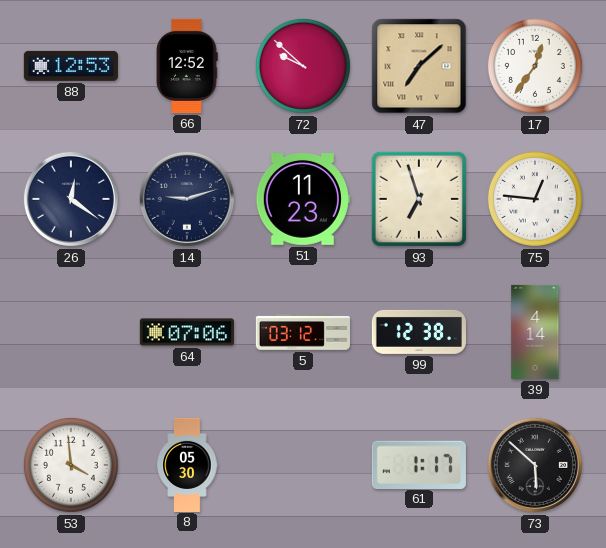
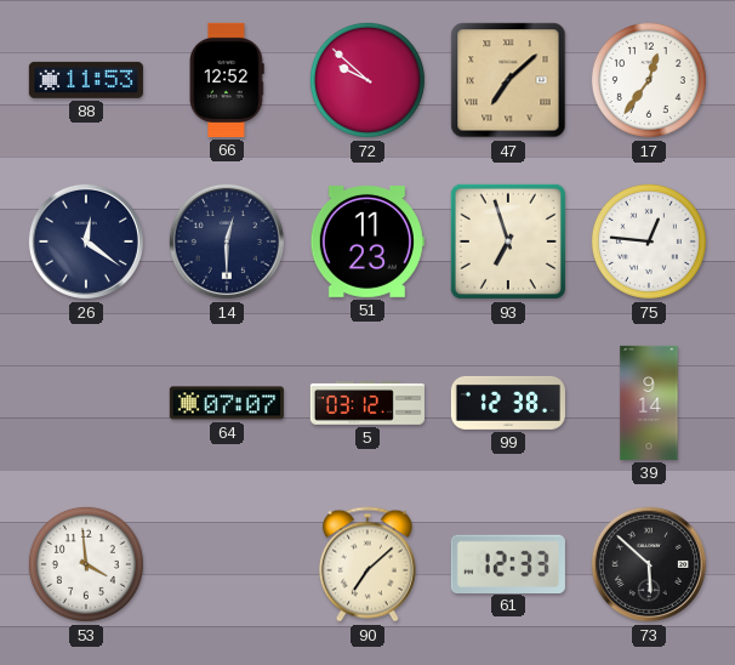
88: 12:53 -> 11:53
14: 9:12 -> 12:30
64: 07:06 -> 07:07
39: 4:14 -> 9:14
8: 05:30 -> none
90: none -> 7:08
61: 1:17 -> 12:33
